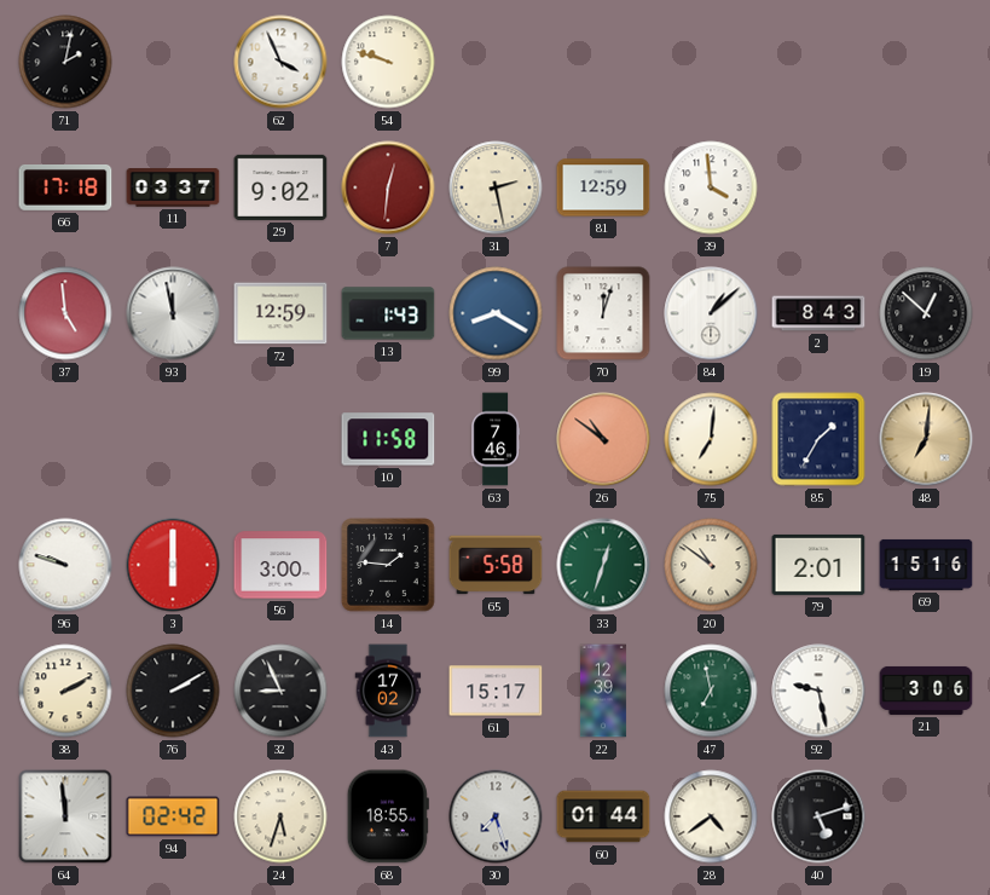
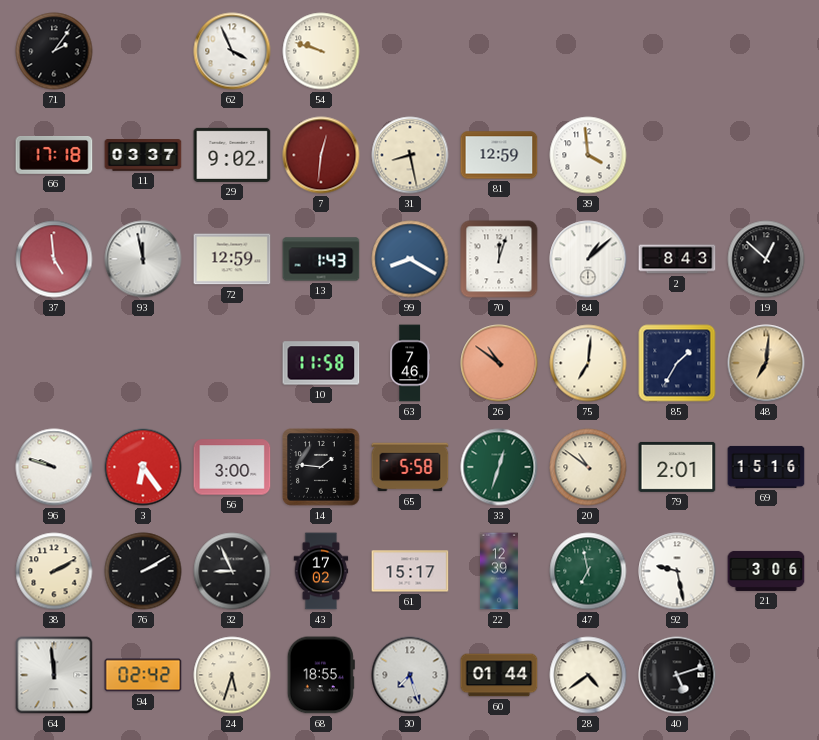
71: 2:02 -> 2:06
31: 2:28 -> 8:28
3: 6:00 -> 6:24
